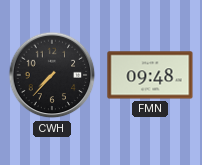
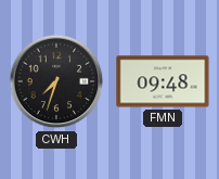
CWH: 7:37 -> 7:33
